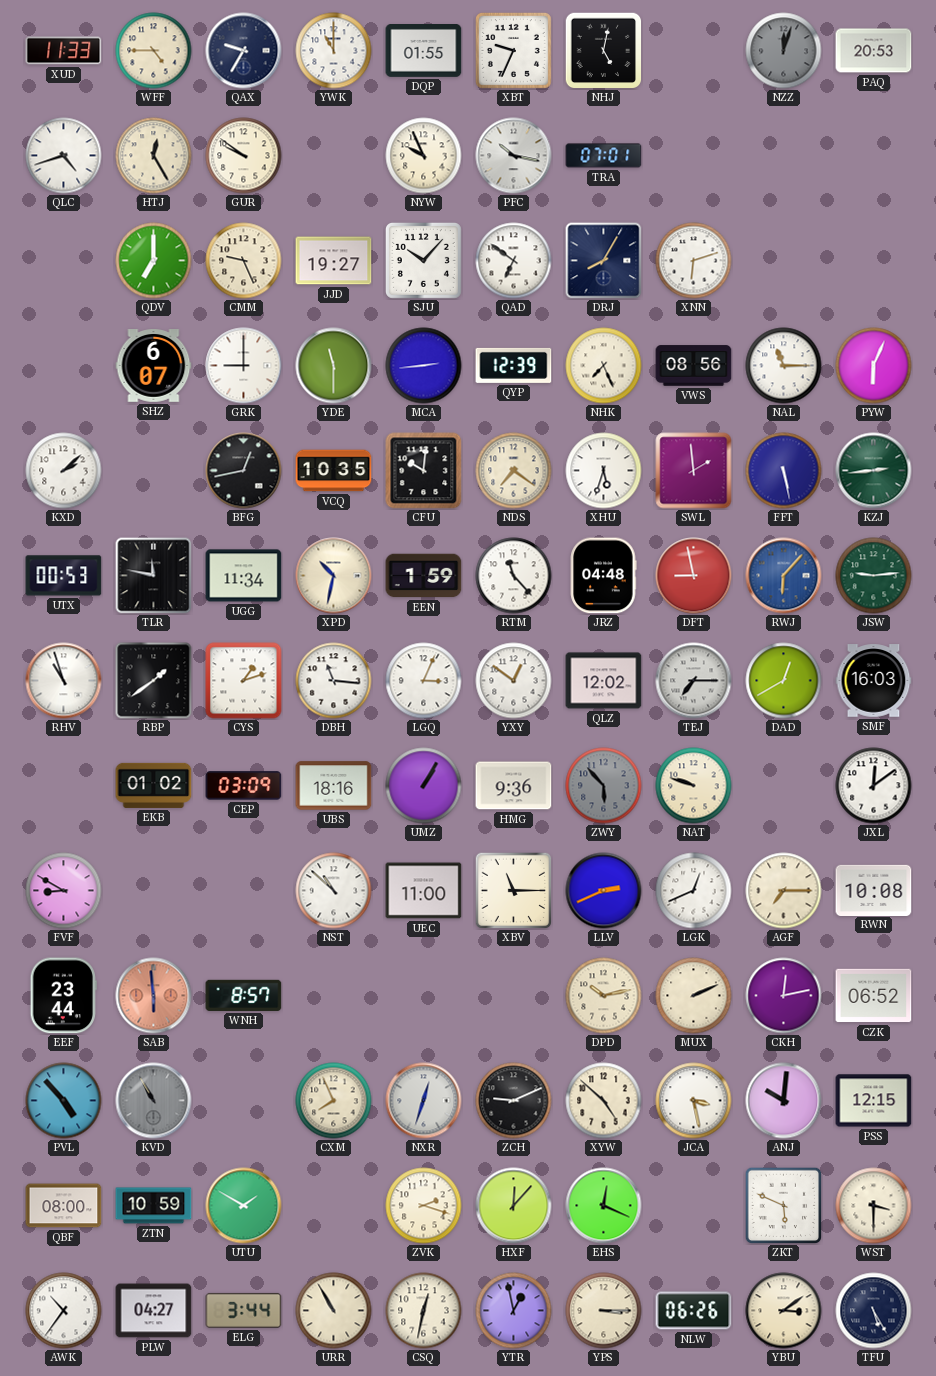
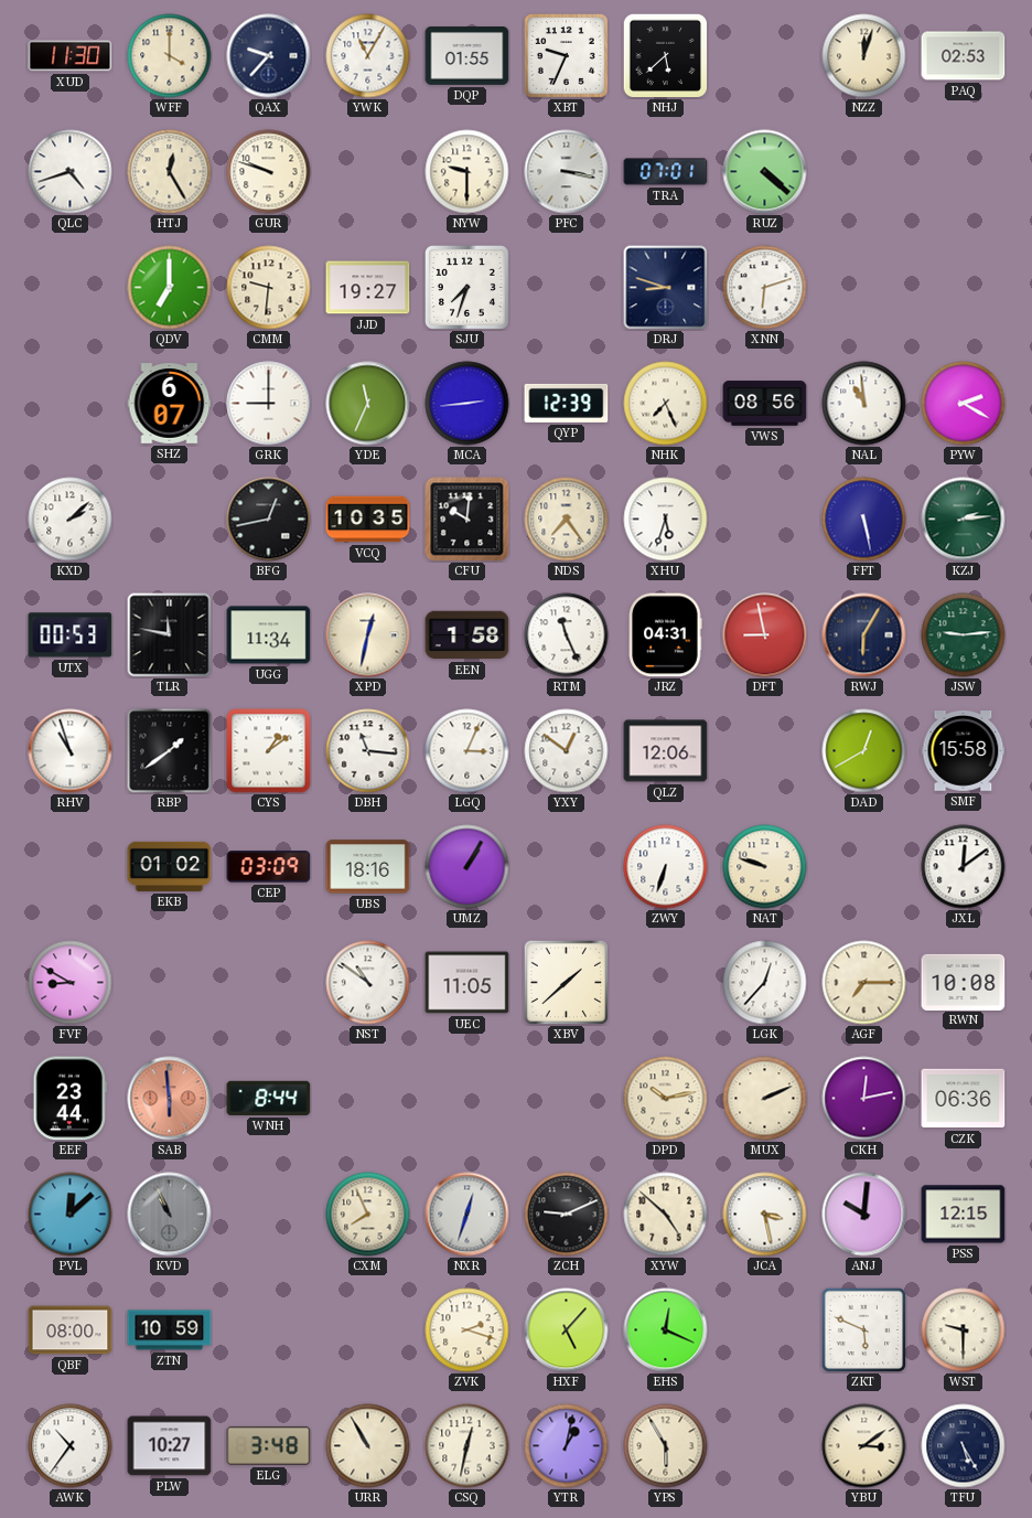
XUD: 11:33 -> 11:30
WFF: 4:45 -> 4:00
QAX: 9:35 -> 9:37
YWK: 11:00 -> 11:05
NHJ: 5:02 -> 5:38
NZZ dial: grey -> cream
PAQ: 20:53 -> 02:53
GUR: 9:51 -> 9:48
NYW: 9:56 -> 9:30
PFC: 10:17 -> 3:17
RUZ: none -> 4:22
CMM: 9:26 -> 9:31
SJU: 10:07 -> 7:33
QAD: 6:51 -> none
DRJ: 8:05 -> 8:48
YDE: 11:30 -> 11:34
NAL: 11:15 -> 10:59
PYW: 6:04 -> 2:20
NDS: 7:21 -> 7:24
SWL: 1:59 -> none
KZJ: 2:44 -> 2:14
XPD: 10:32 -> 12:32
EEN: 1:59 -> 1:58
RTM: 11:23 -> 11:26
JRZ: 04:48 -> 04:31
RWJ: 6:07 -> 6:05
RWJ dial: blue -> navy
CYS: 1:12 -> 1:09
QLZ: 12:02 -> 12:06
TEJ: 7:15 -> none
SMF: 16:03 -> 15:58
HMG: 9:36 -> none
ZWY: 5:53 -> 6:33
ZWY dial: grey -> white
NST: 10:52 -> 10:51
UEC: 11:00 -> 11:05
XBV: 11:15 -> 1:38
LLV: 2:41 -> none
LGK: 12:41 -> 12:37
WNH: 8:57 -> 8:44
CZK: 06:52 -> 06:36
PVL: 4:53 -> 12:08
KVD: 10:55 -> 10:56
UTU: 1:50 -> none
HXF: 12:07 -> 5:07
WST: 3:30 -> 9:30
PLW: 04:27 -> 10:27
ELG: 3:44 -> 3:48
YTR: 12:58 -> 1:02
YPS: 3:15 -> 5:55
NLW: 06:26 -> none
